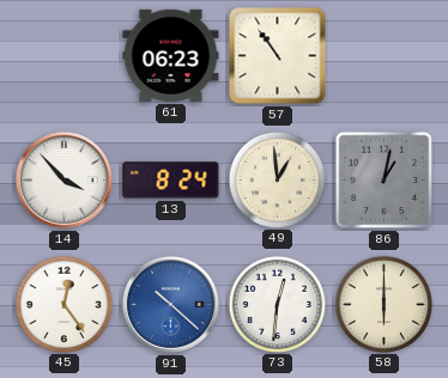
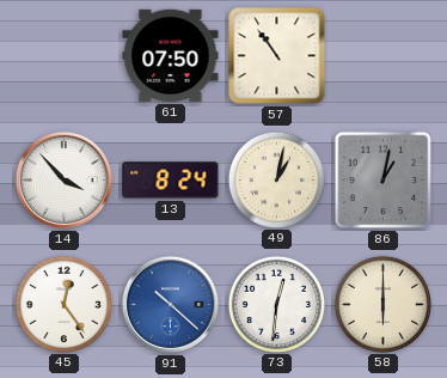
61: 06:23 -> 07:50
49: 12:59 -> 1:02
